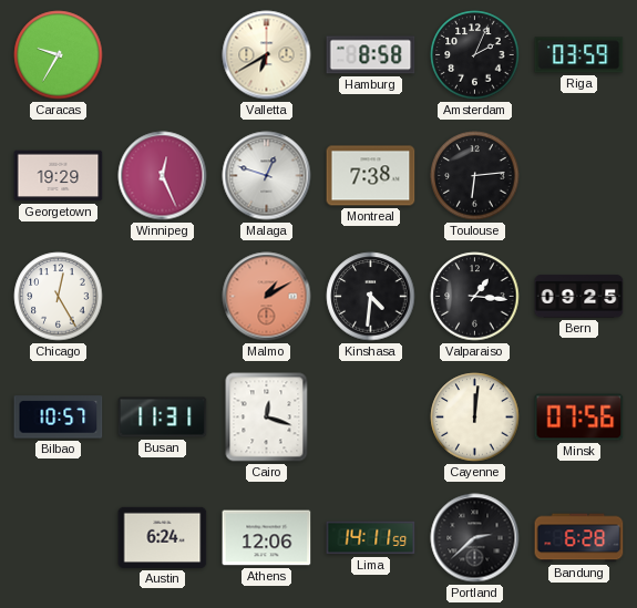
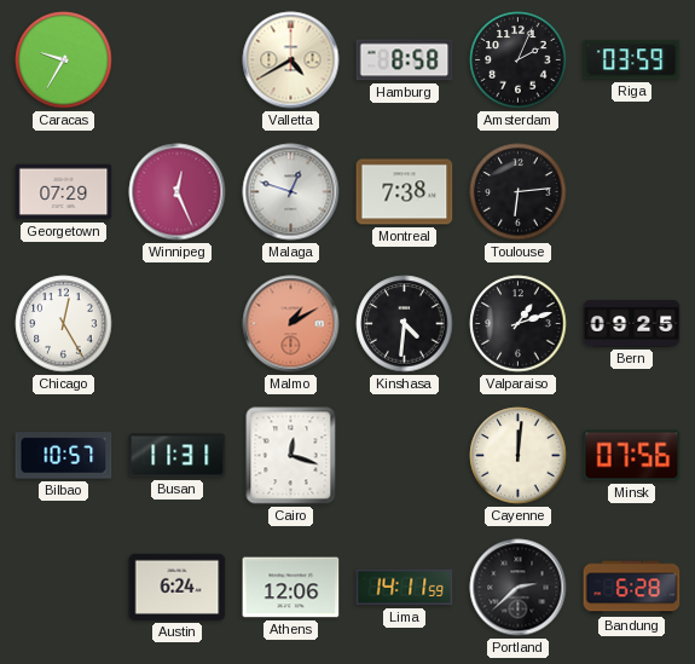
Valletta: 6:40 -> 4:40
Georgetown: 19:29 -> 07:29
Valparaiso: 1:16 -> 1:12
